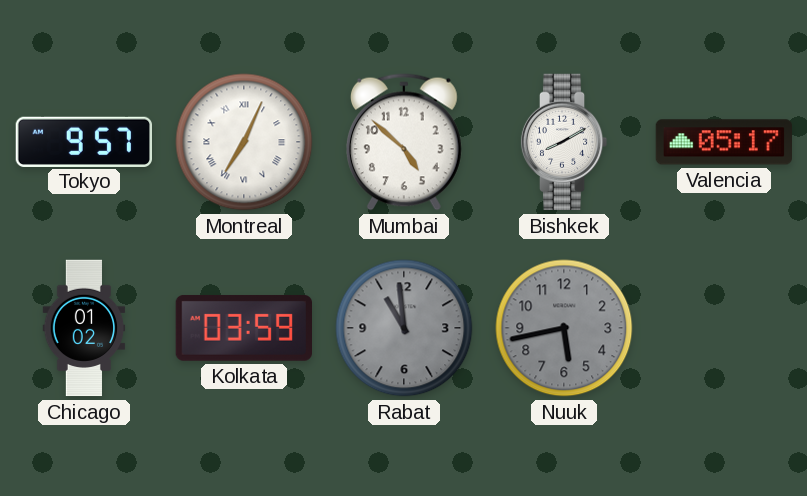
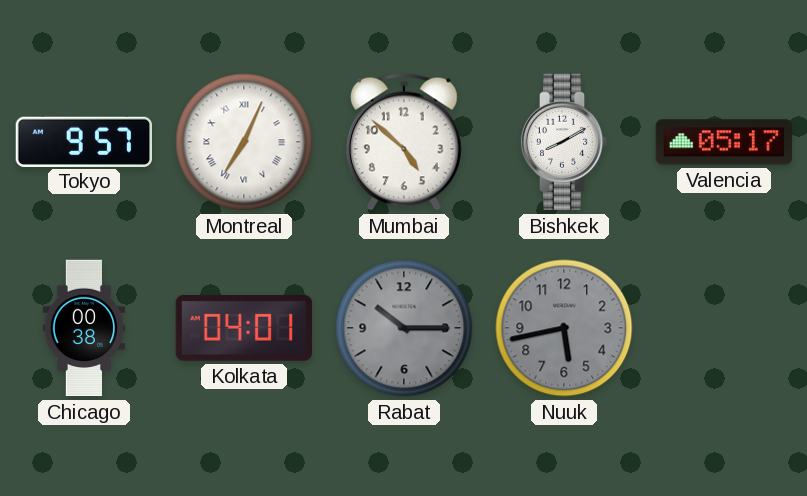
Chicago: 01:02 -> 00:38
Kolkata: 03:59 -> 04:01
Rabat: 10:59 -> 10:15
